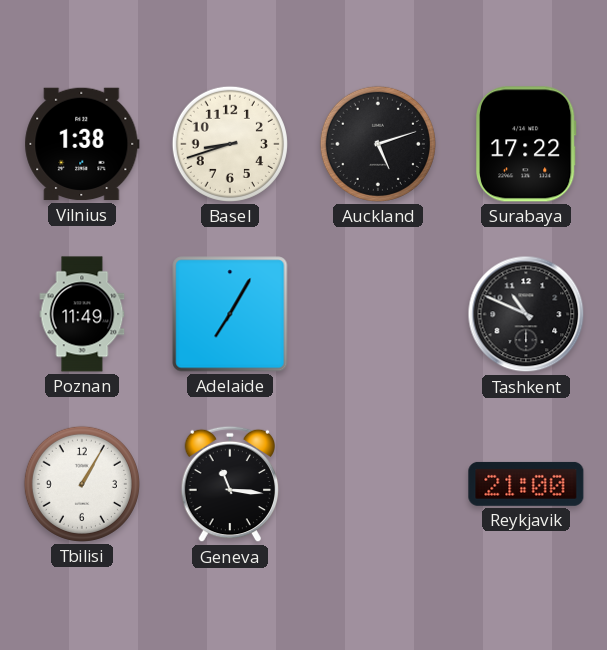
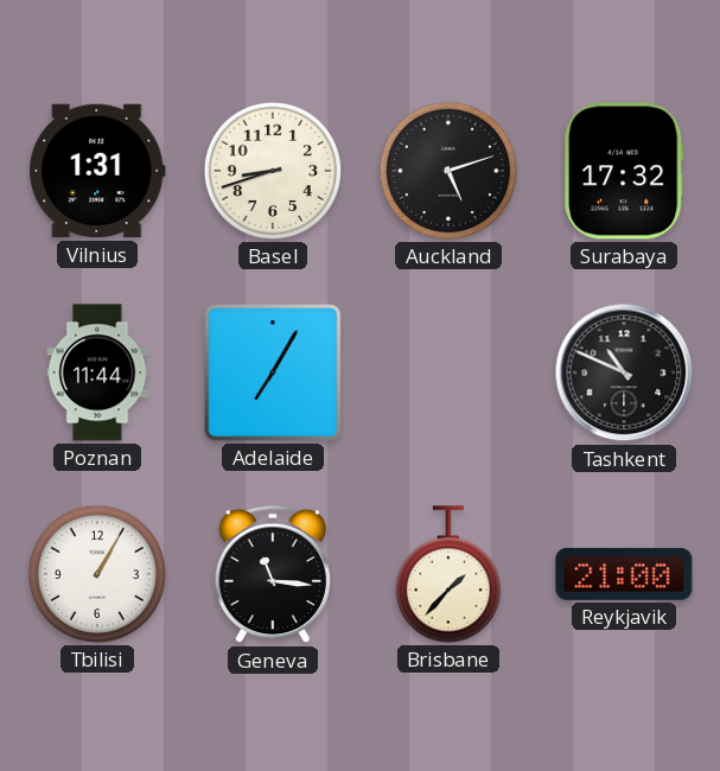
Vilnius: 1:38 -> 1:31
Surabaya: 17:22 -> 17:32
Poznan: 11:49 -> 11:44
Brisbane: none -> 1:37
